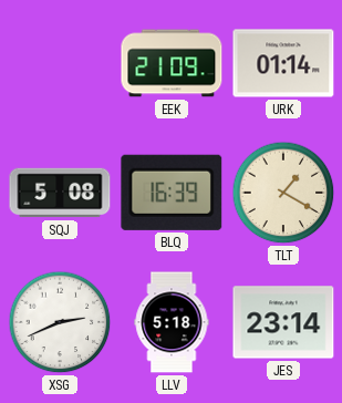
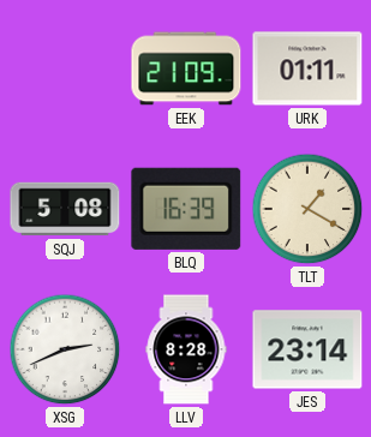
URK: 01:14 -> 01:11
LLV: 5:18 -> 8:28
